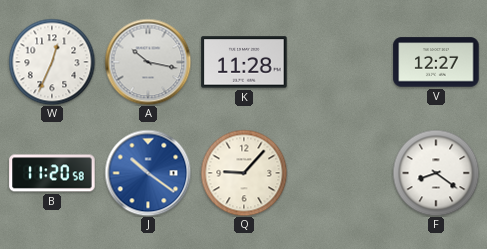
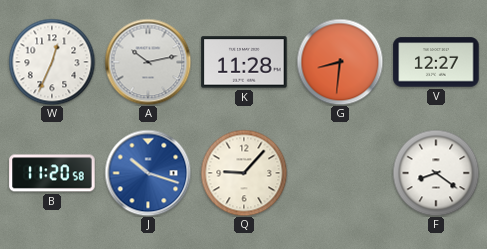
A: 10:17 -> 10:13
G: none -> 8:31
J: 10:21 -> 10:18
